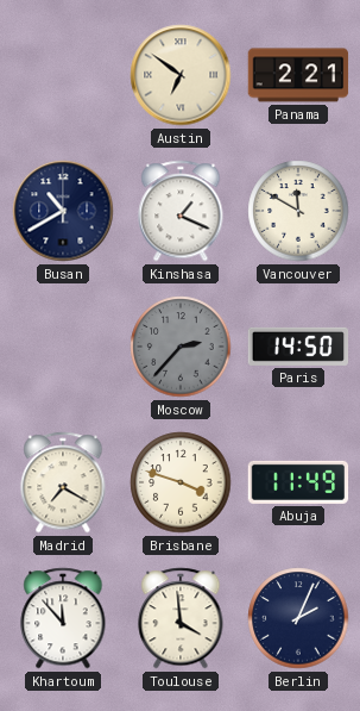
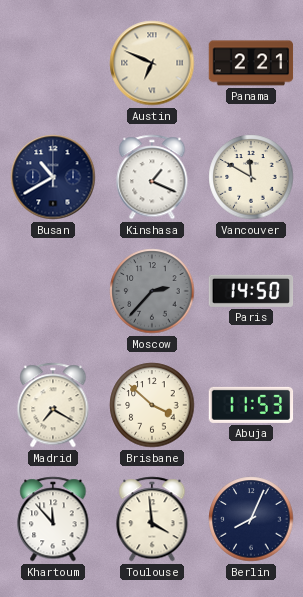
Austin: 6:51 -> 6:49
Brisbane: 3:48 -> 3:52
Abuja: 11:49 -> 11:53
Berlin: 2:04 -> 8:04
